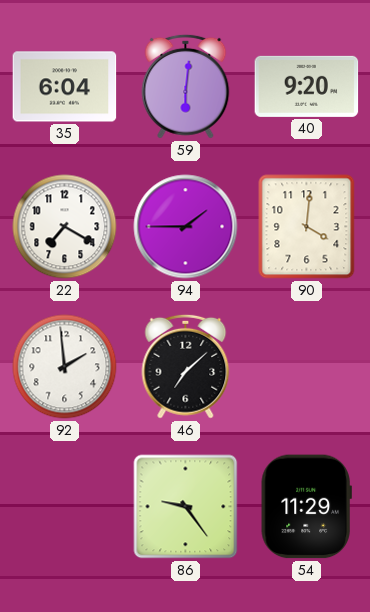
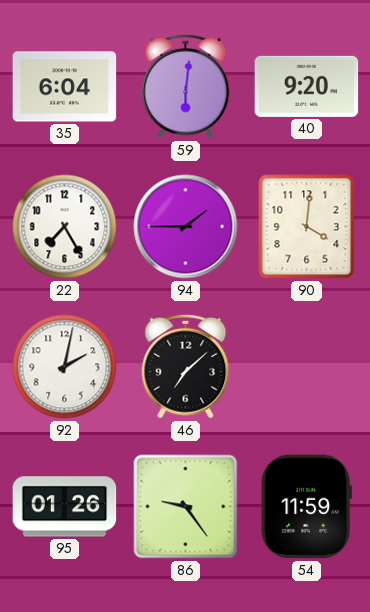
22: 7:20 -> 7:25
92: 1:59 -> 2:02
95: none -> 01:26
54: 11:29 -> 11:59
